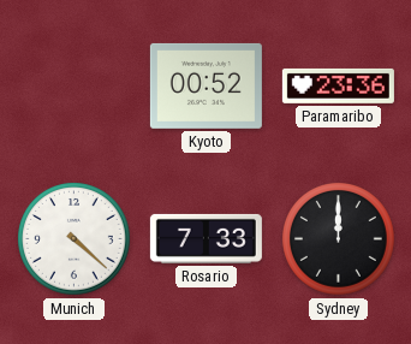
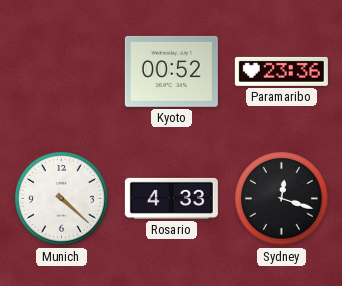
Rosario: 7:33 -> 4:33
Sydney: 12:00 -> 12:18
